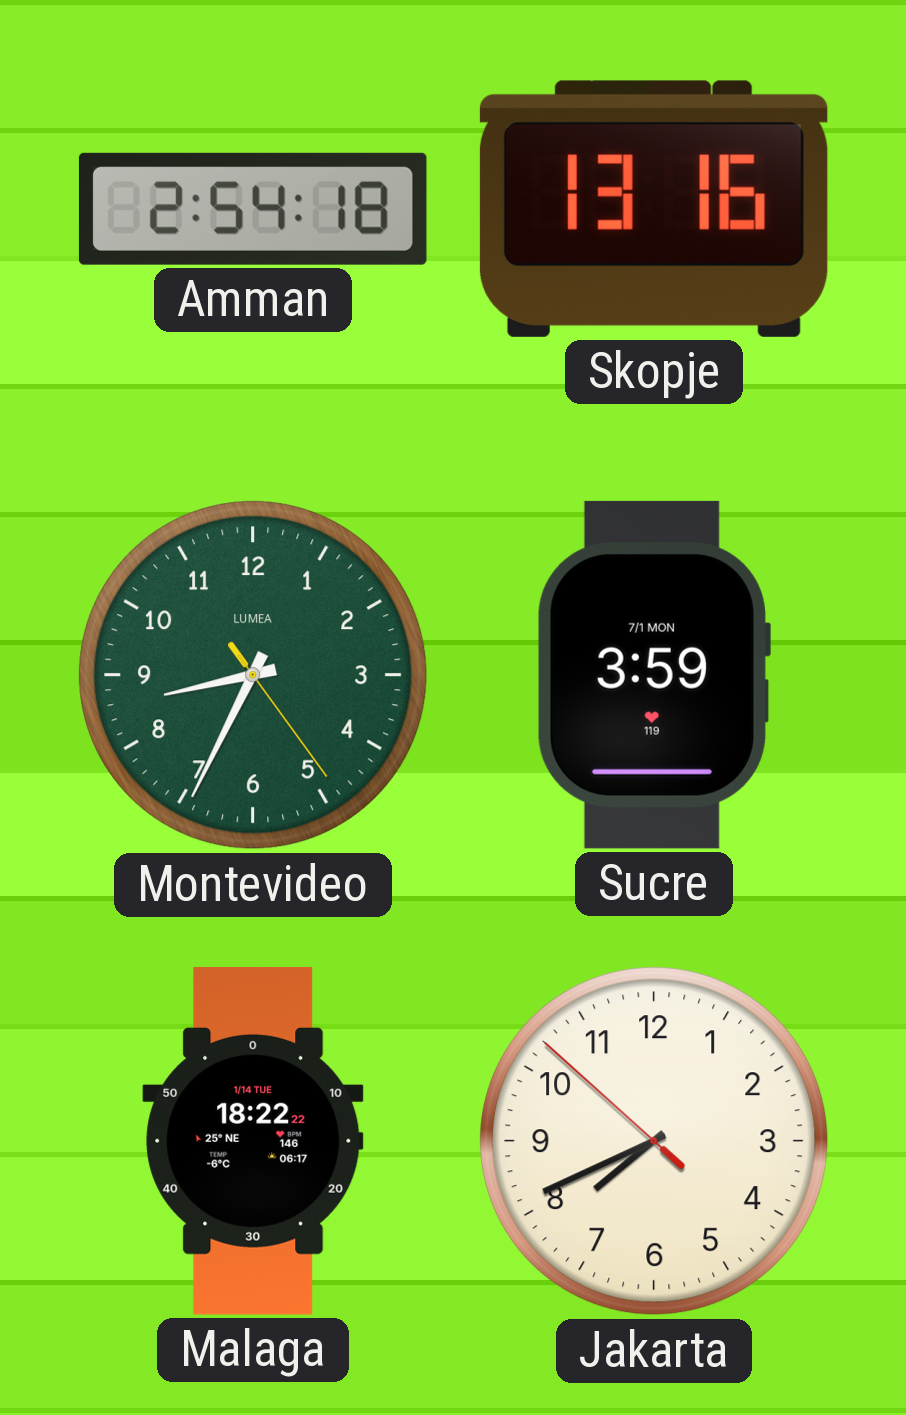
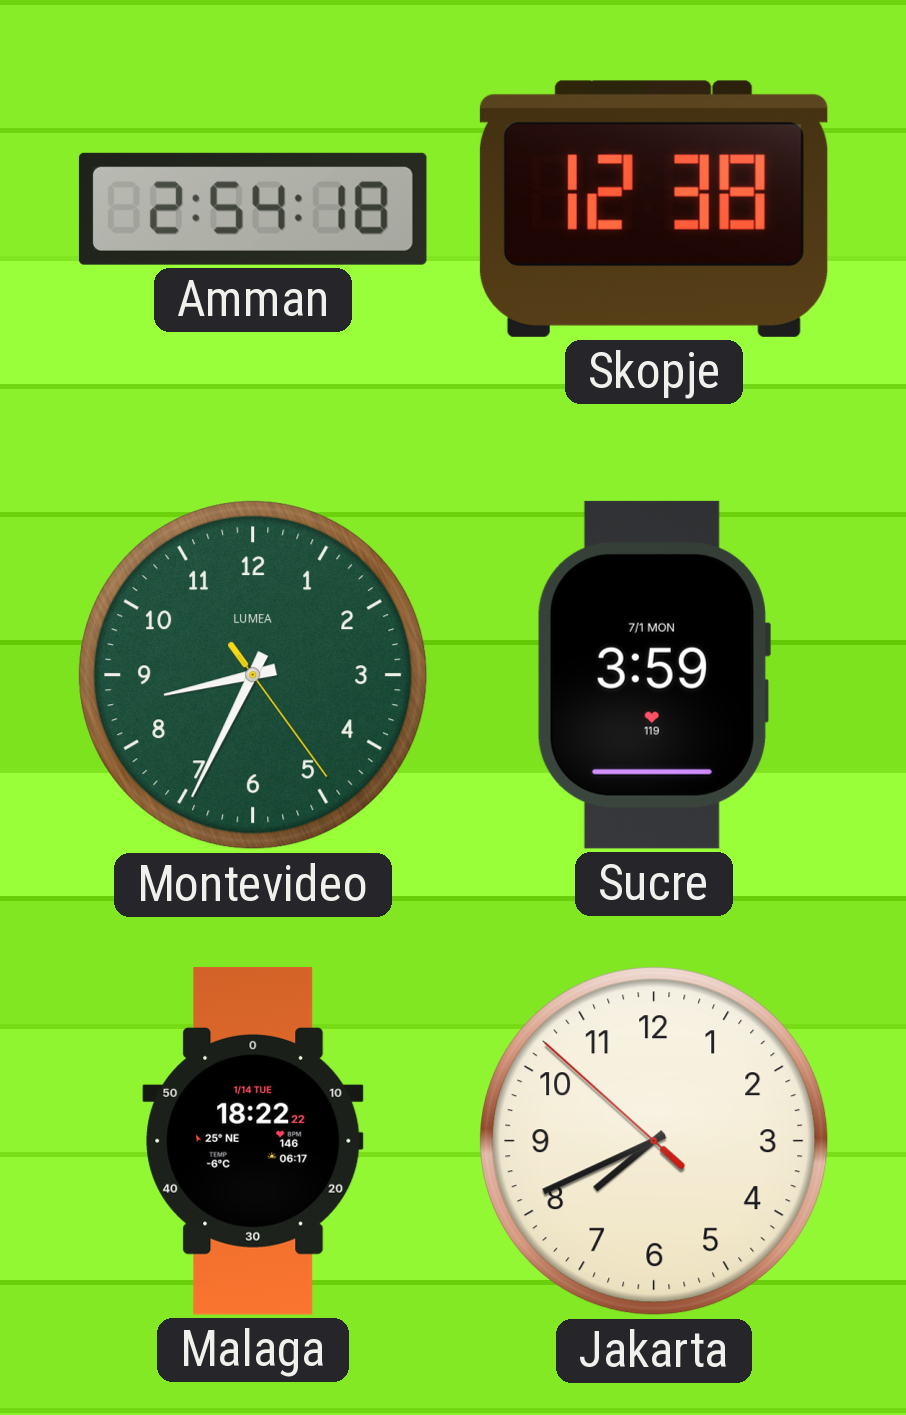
Skopje: 13:16 -> 12:38
